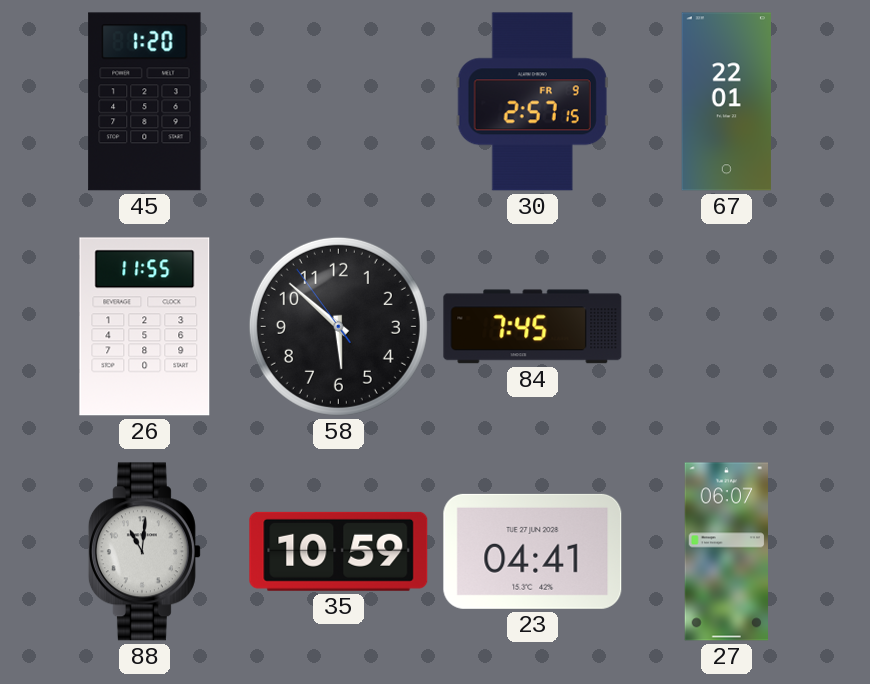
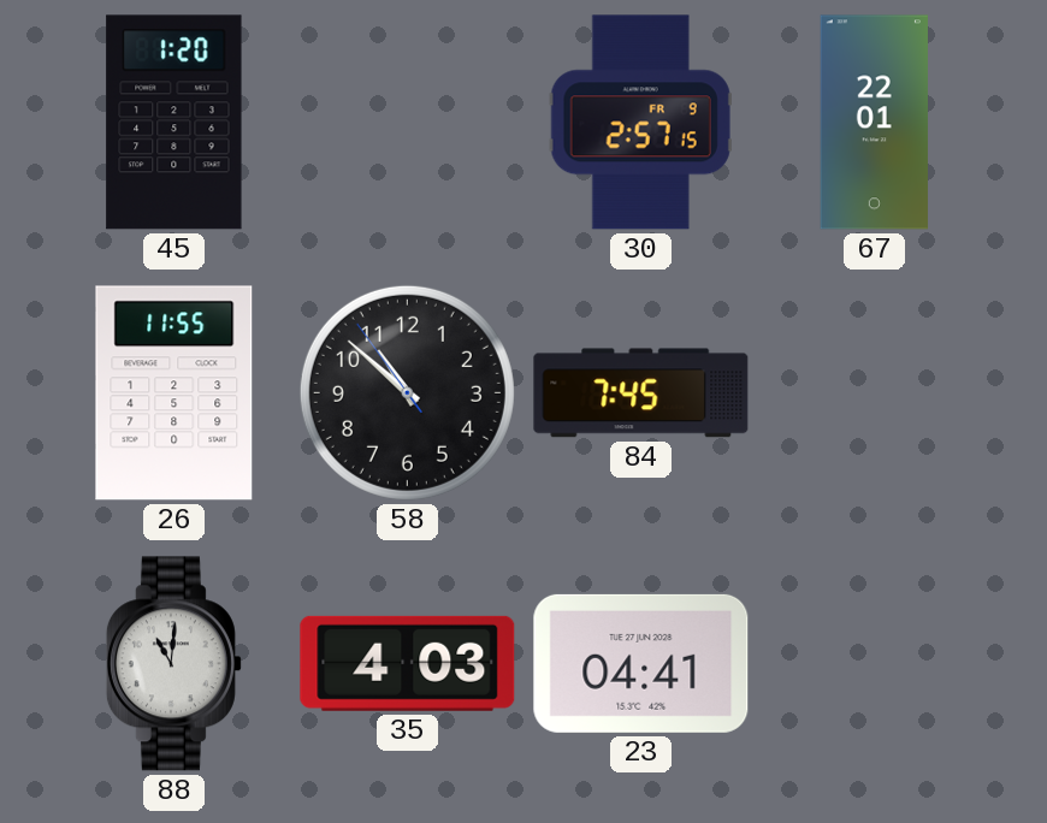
58: 5:51 -> 10:51
35: 10:59 -> 4:03
27: 06:07 -> none
